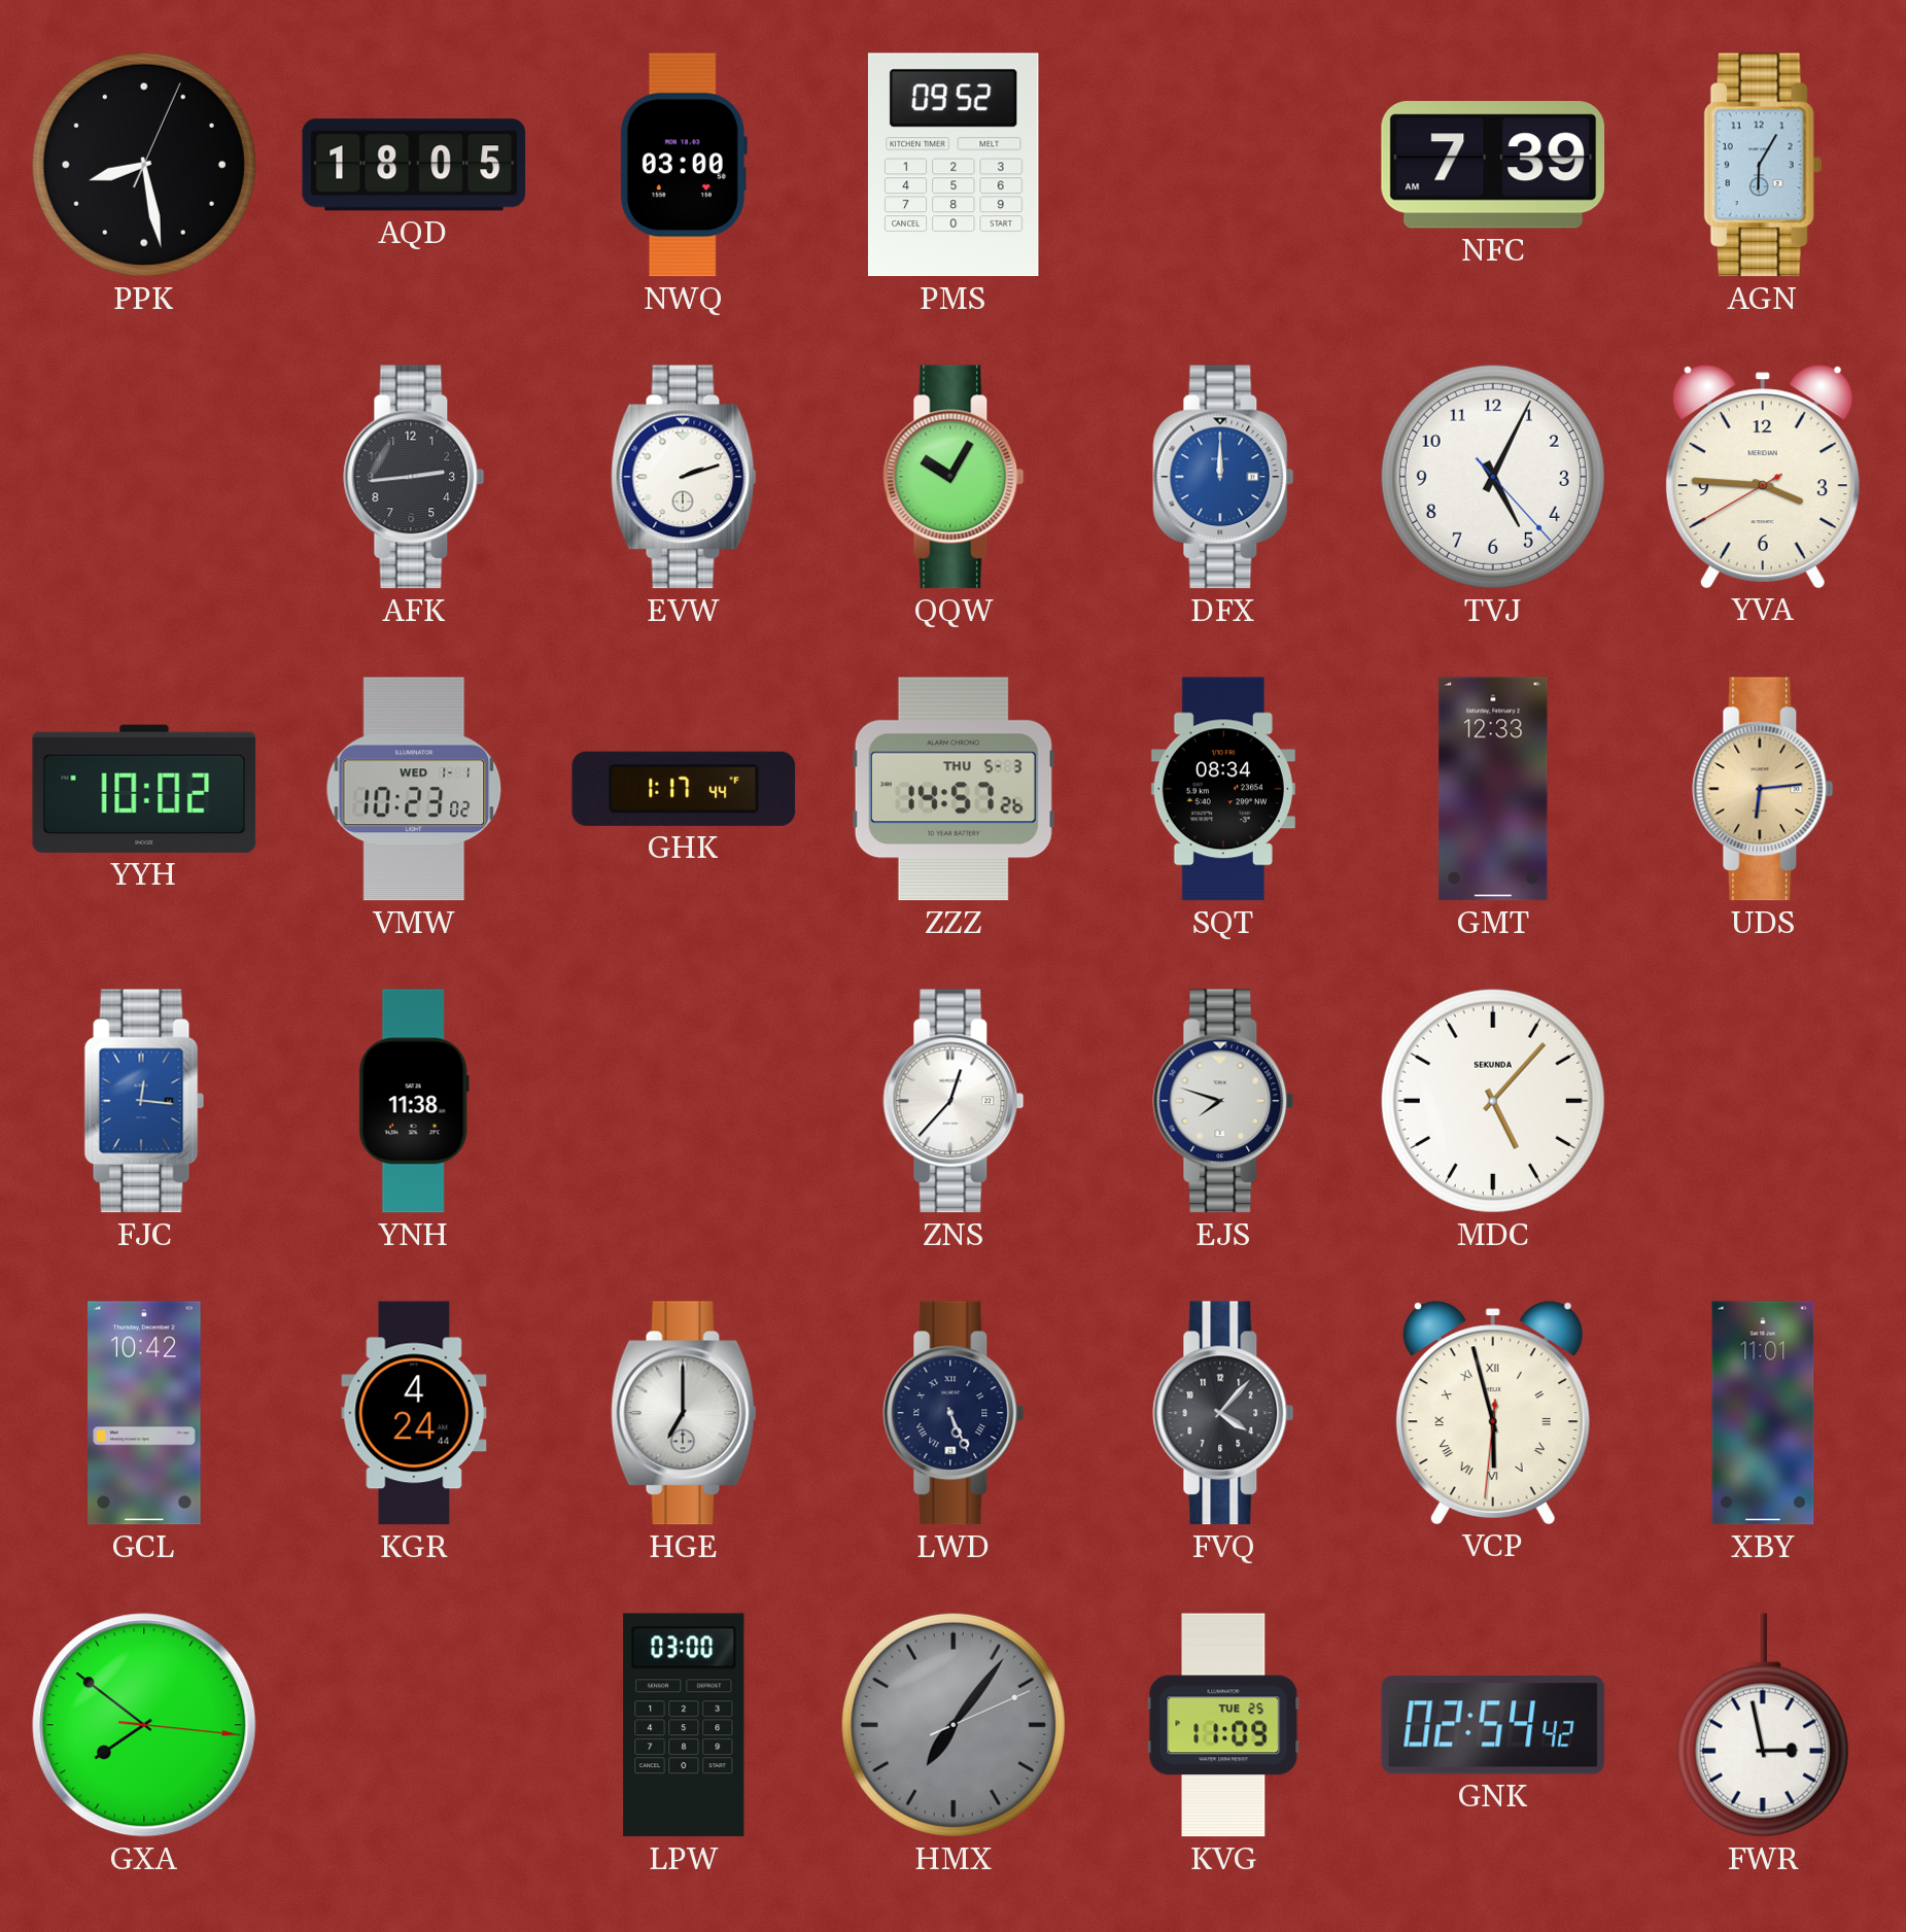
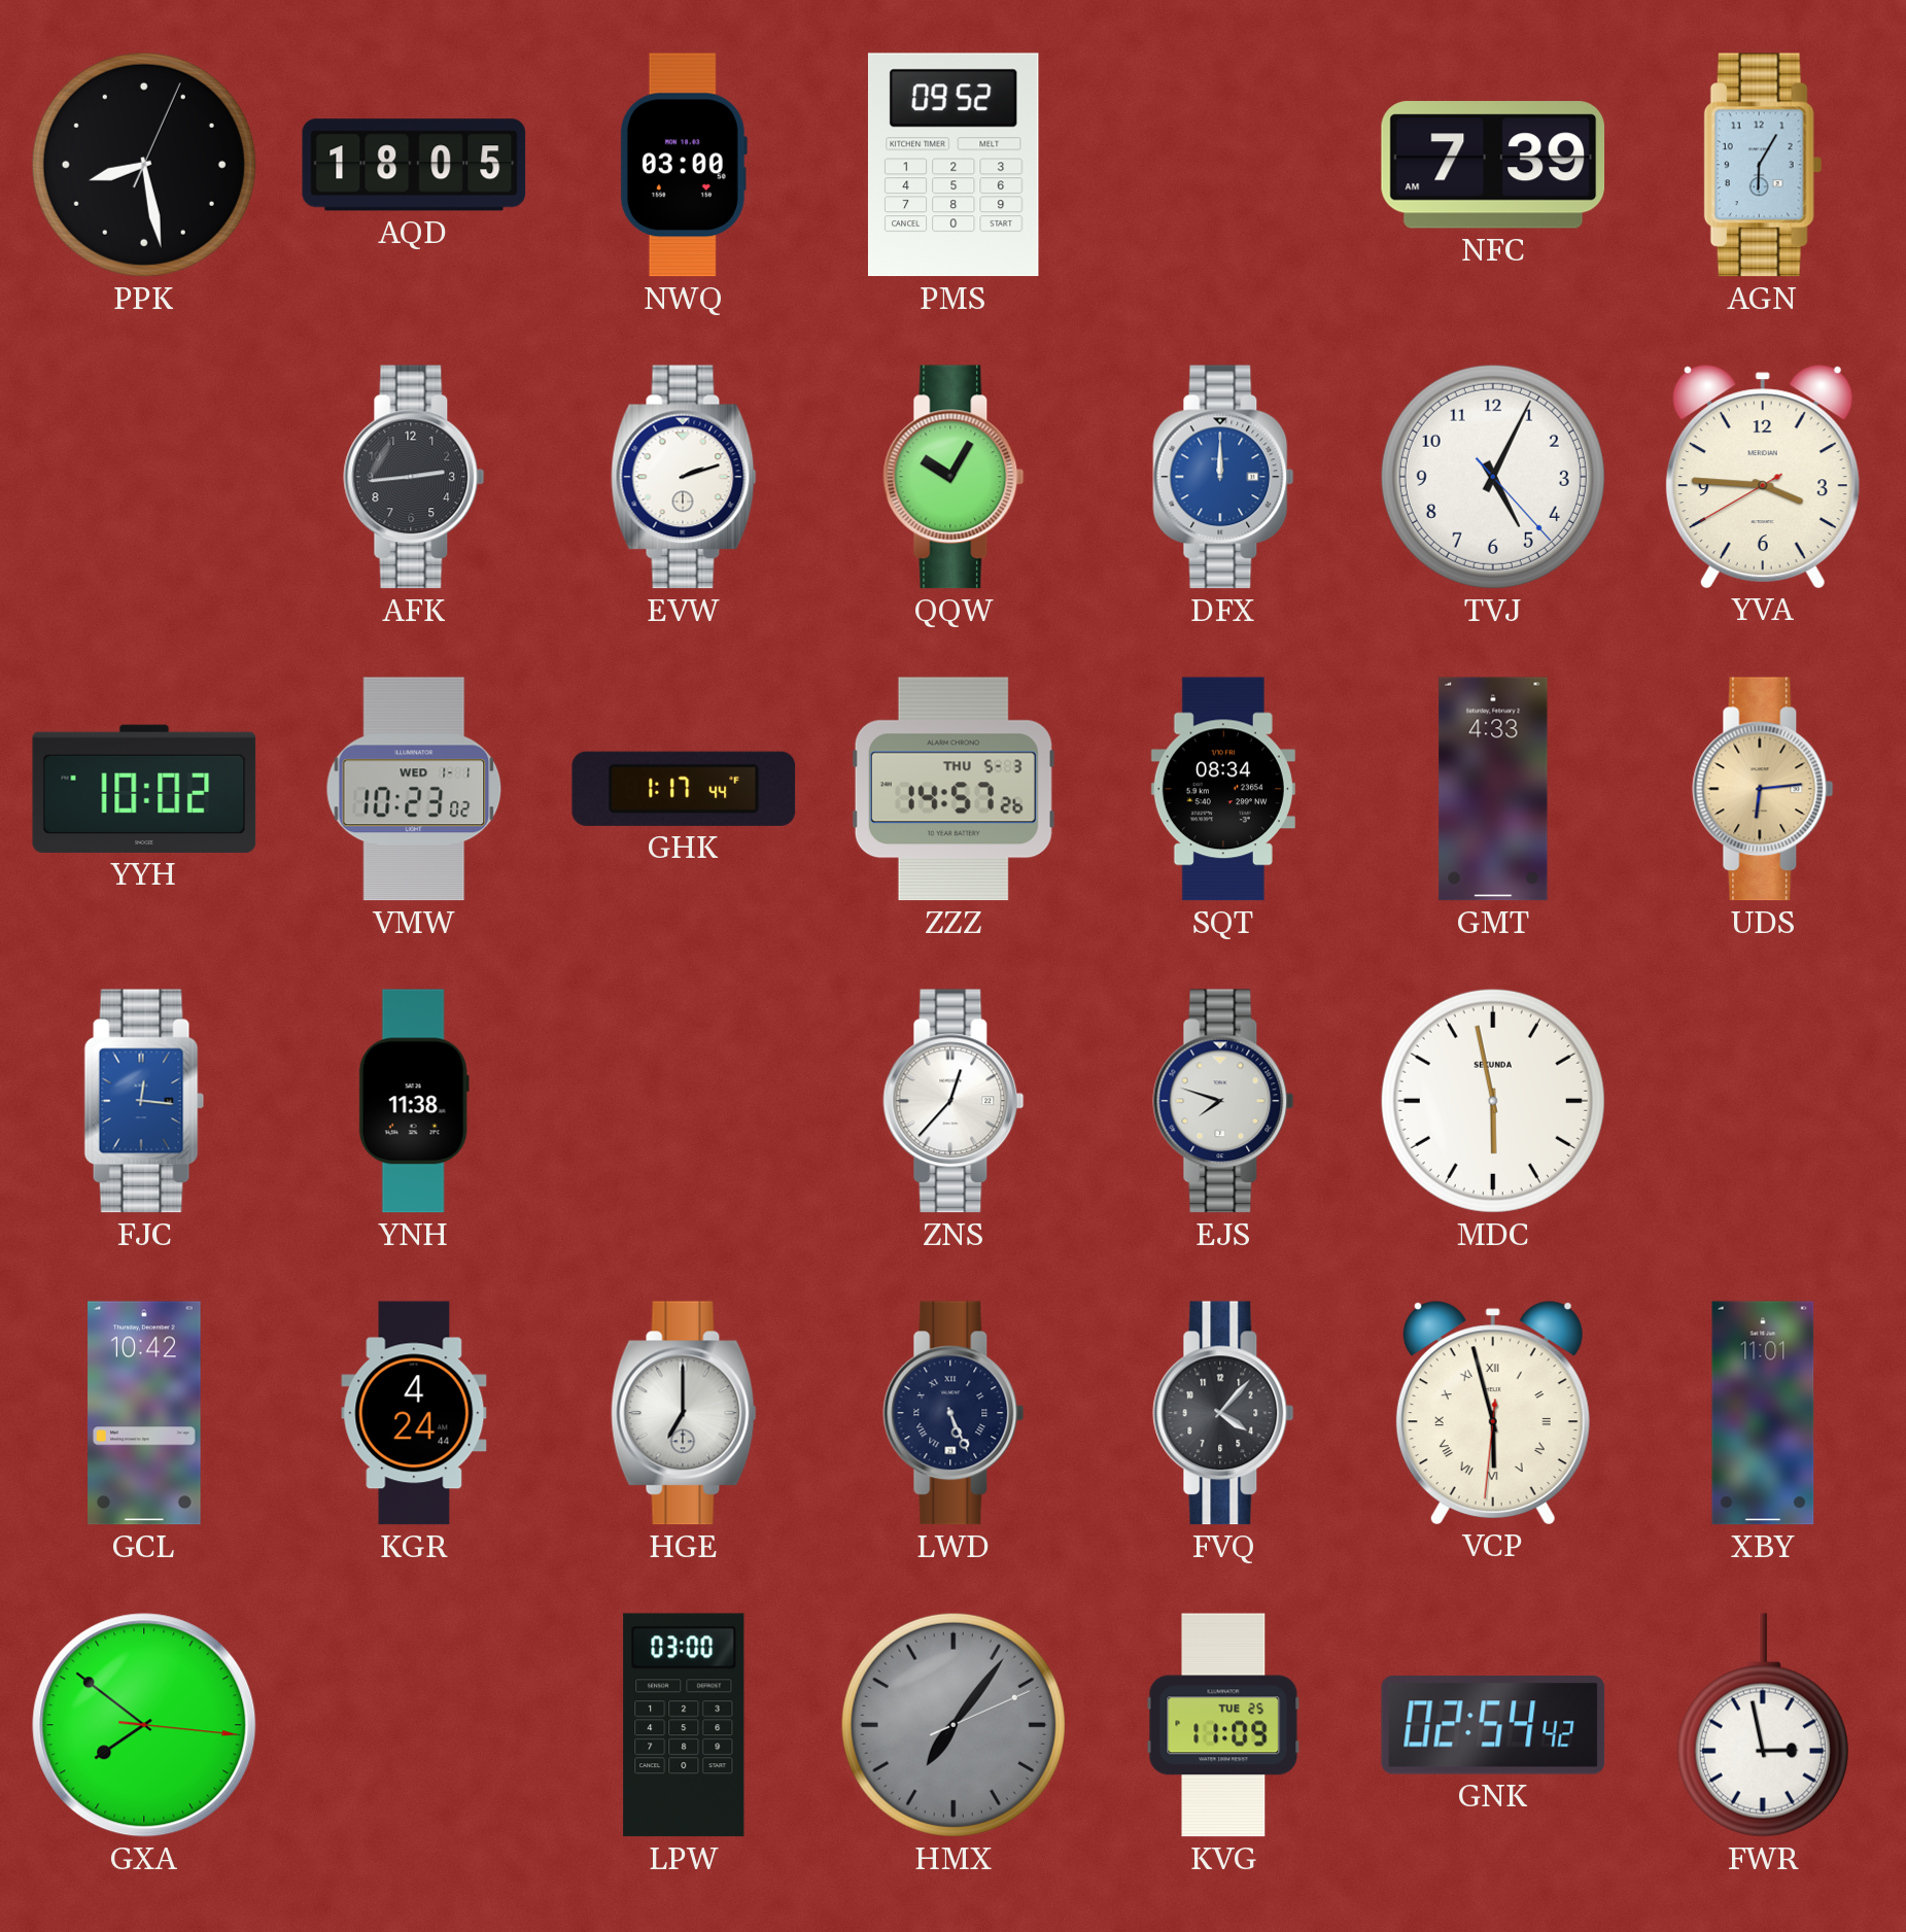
GMT: 12:33 -> 4:33
MDC: 5:07 -> 5:58
